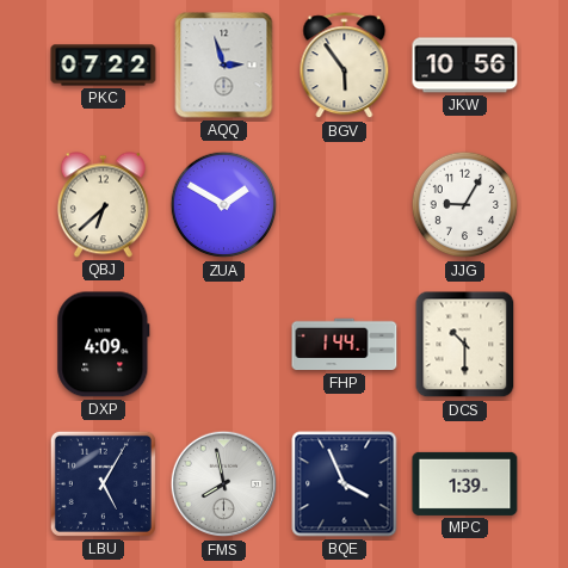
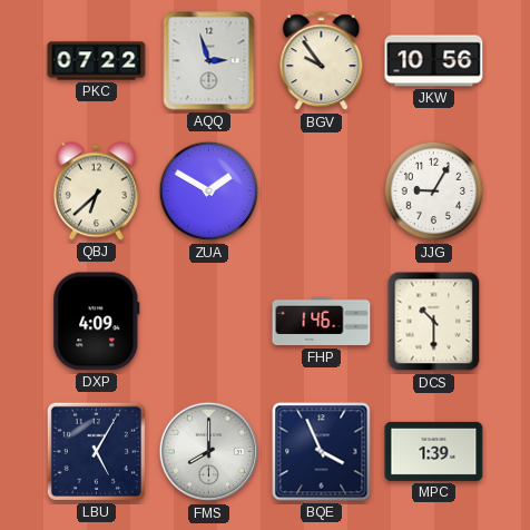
BGV: 5:54 -> 9:54
FHP: 1:44 -> 1:46
FMS: 7:58 -> 8:00
